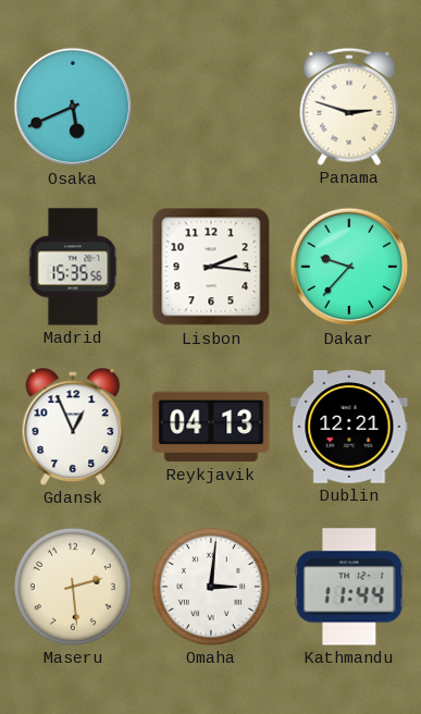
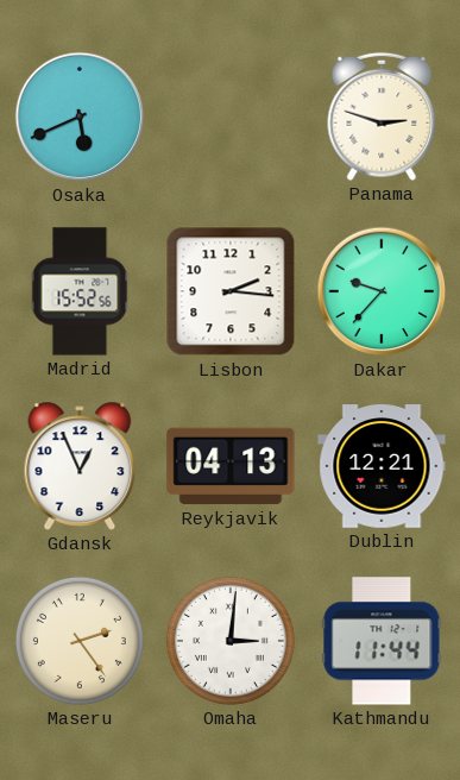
Madrid: 15:35 -> 15:52
Maseru: 2:29 -> 2:24
